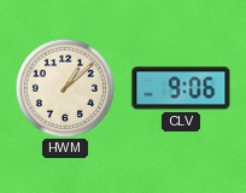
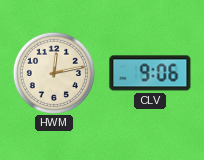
HWM: 1:08 -> 12:13
